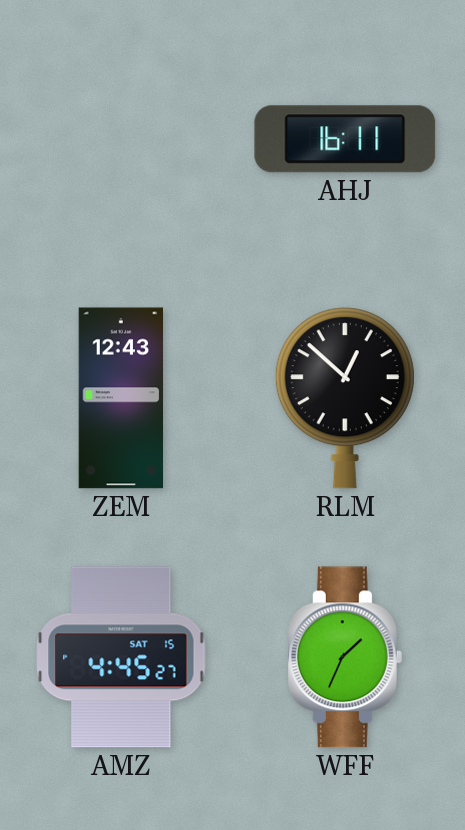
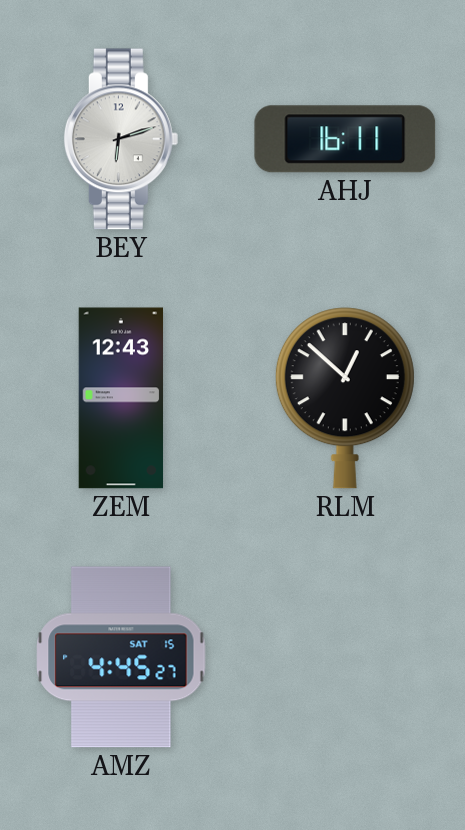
BEY: none -> 6:12
WFF: 1:34 -> none
